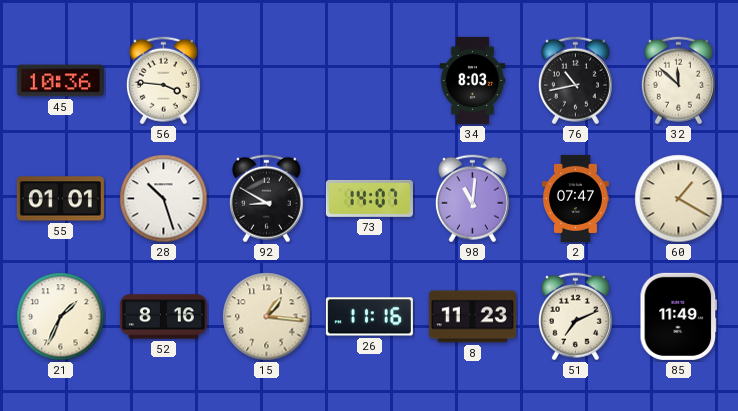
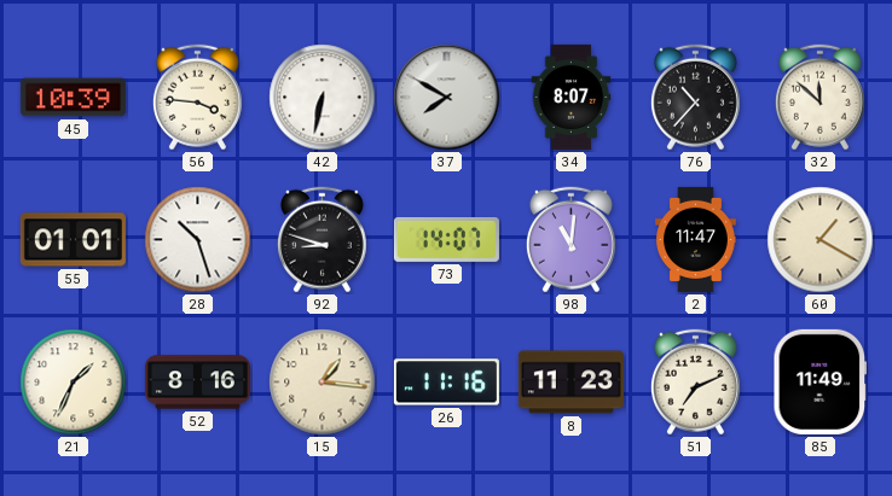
45: 10:36 -> 10:39
42: none -> 6:32
37: none -> 7:50
34: 8:03 -> 8:07
76: 10:43 -> 10:37
92: 8:50 -> 8:48
2: 07:47 -> 11:47
